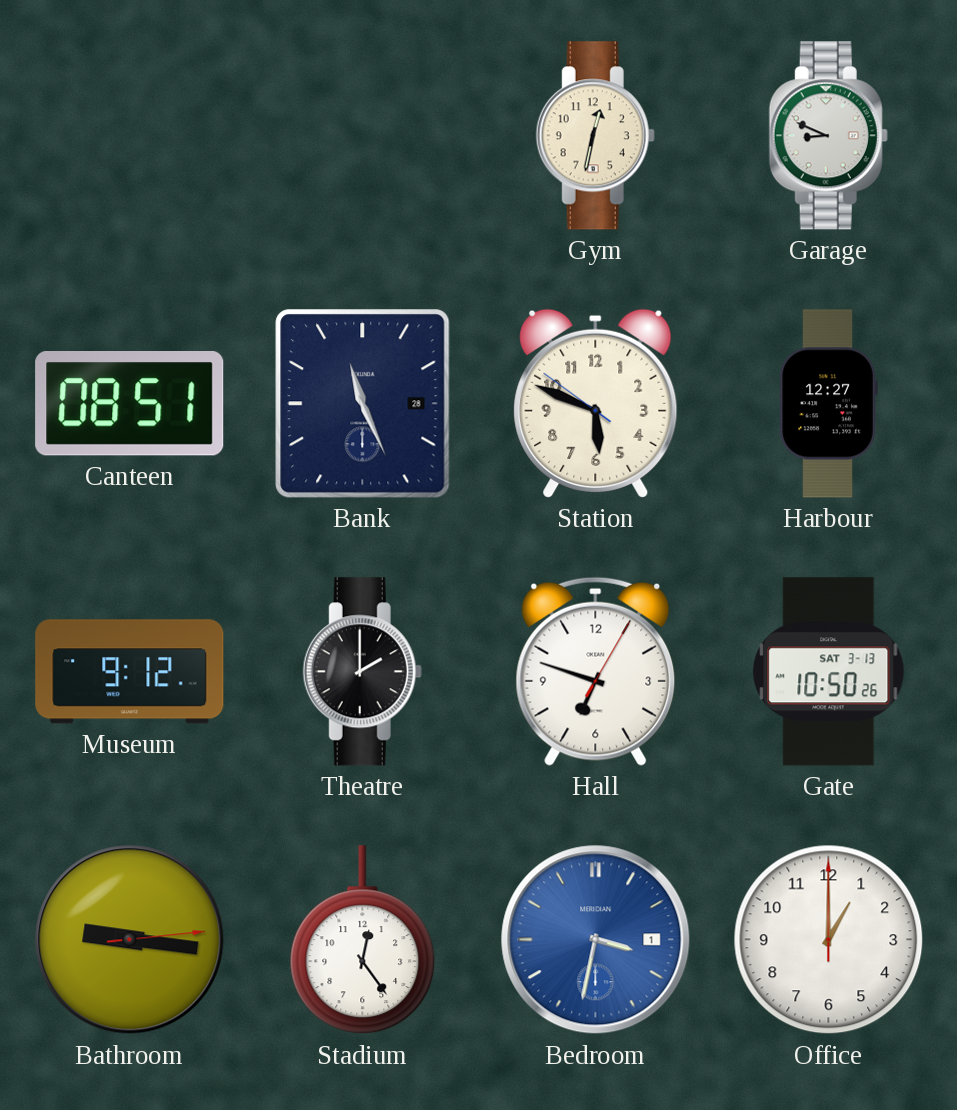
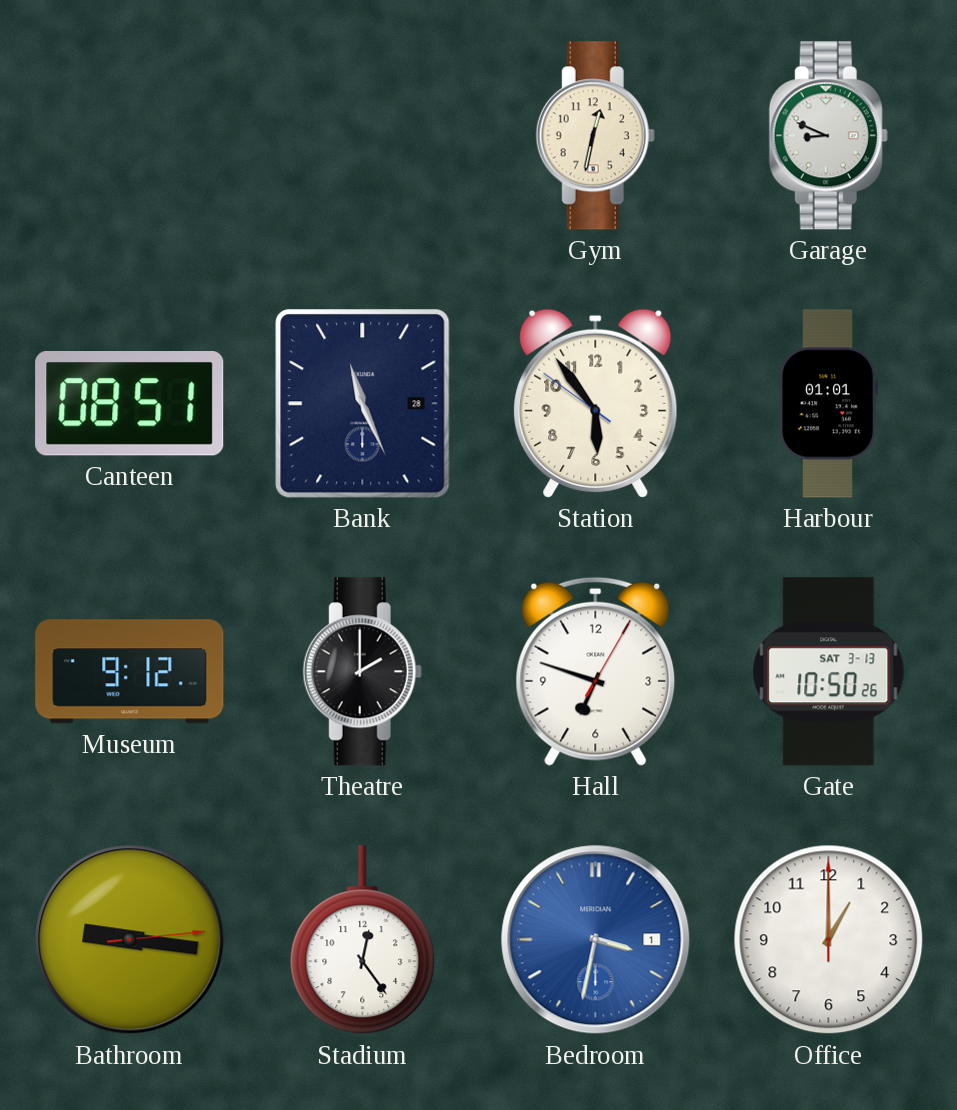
Station: 5:48 -> 5:53
Harbour: 12:27 -> 01:01
